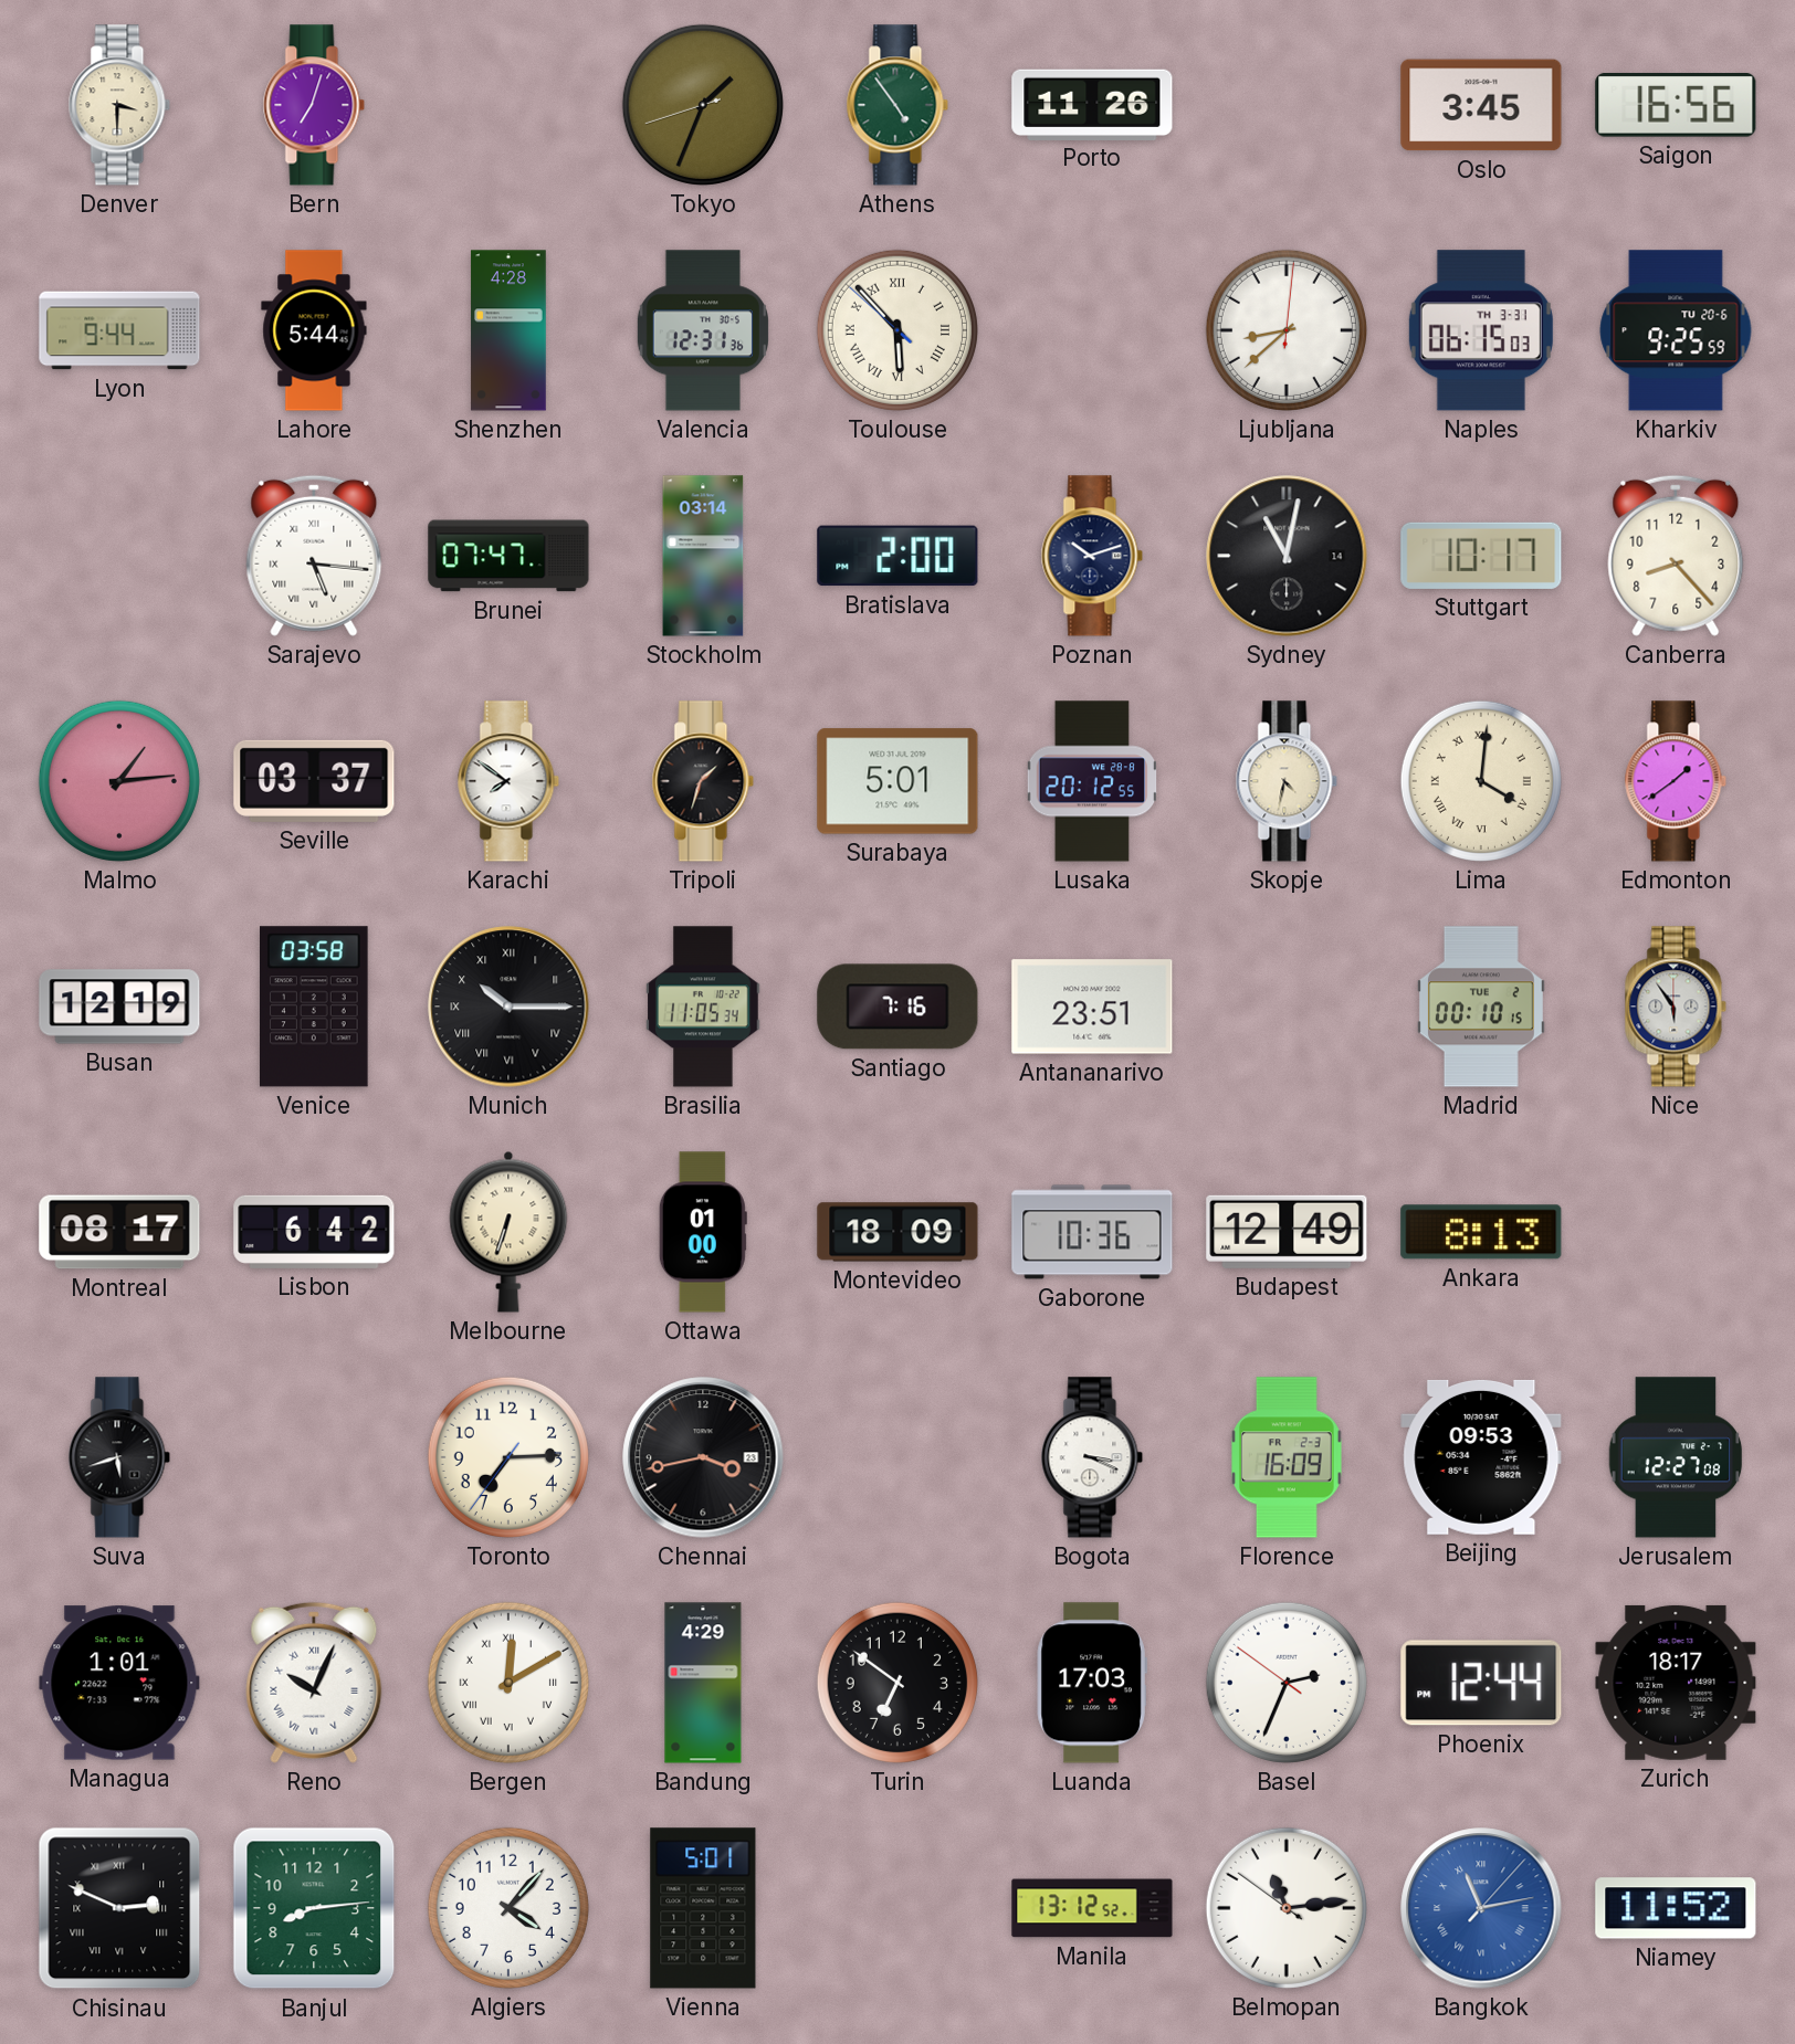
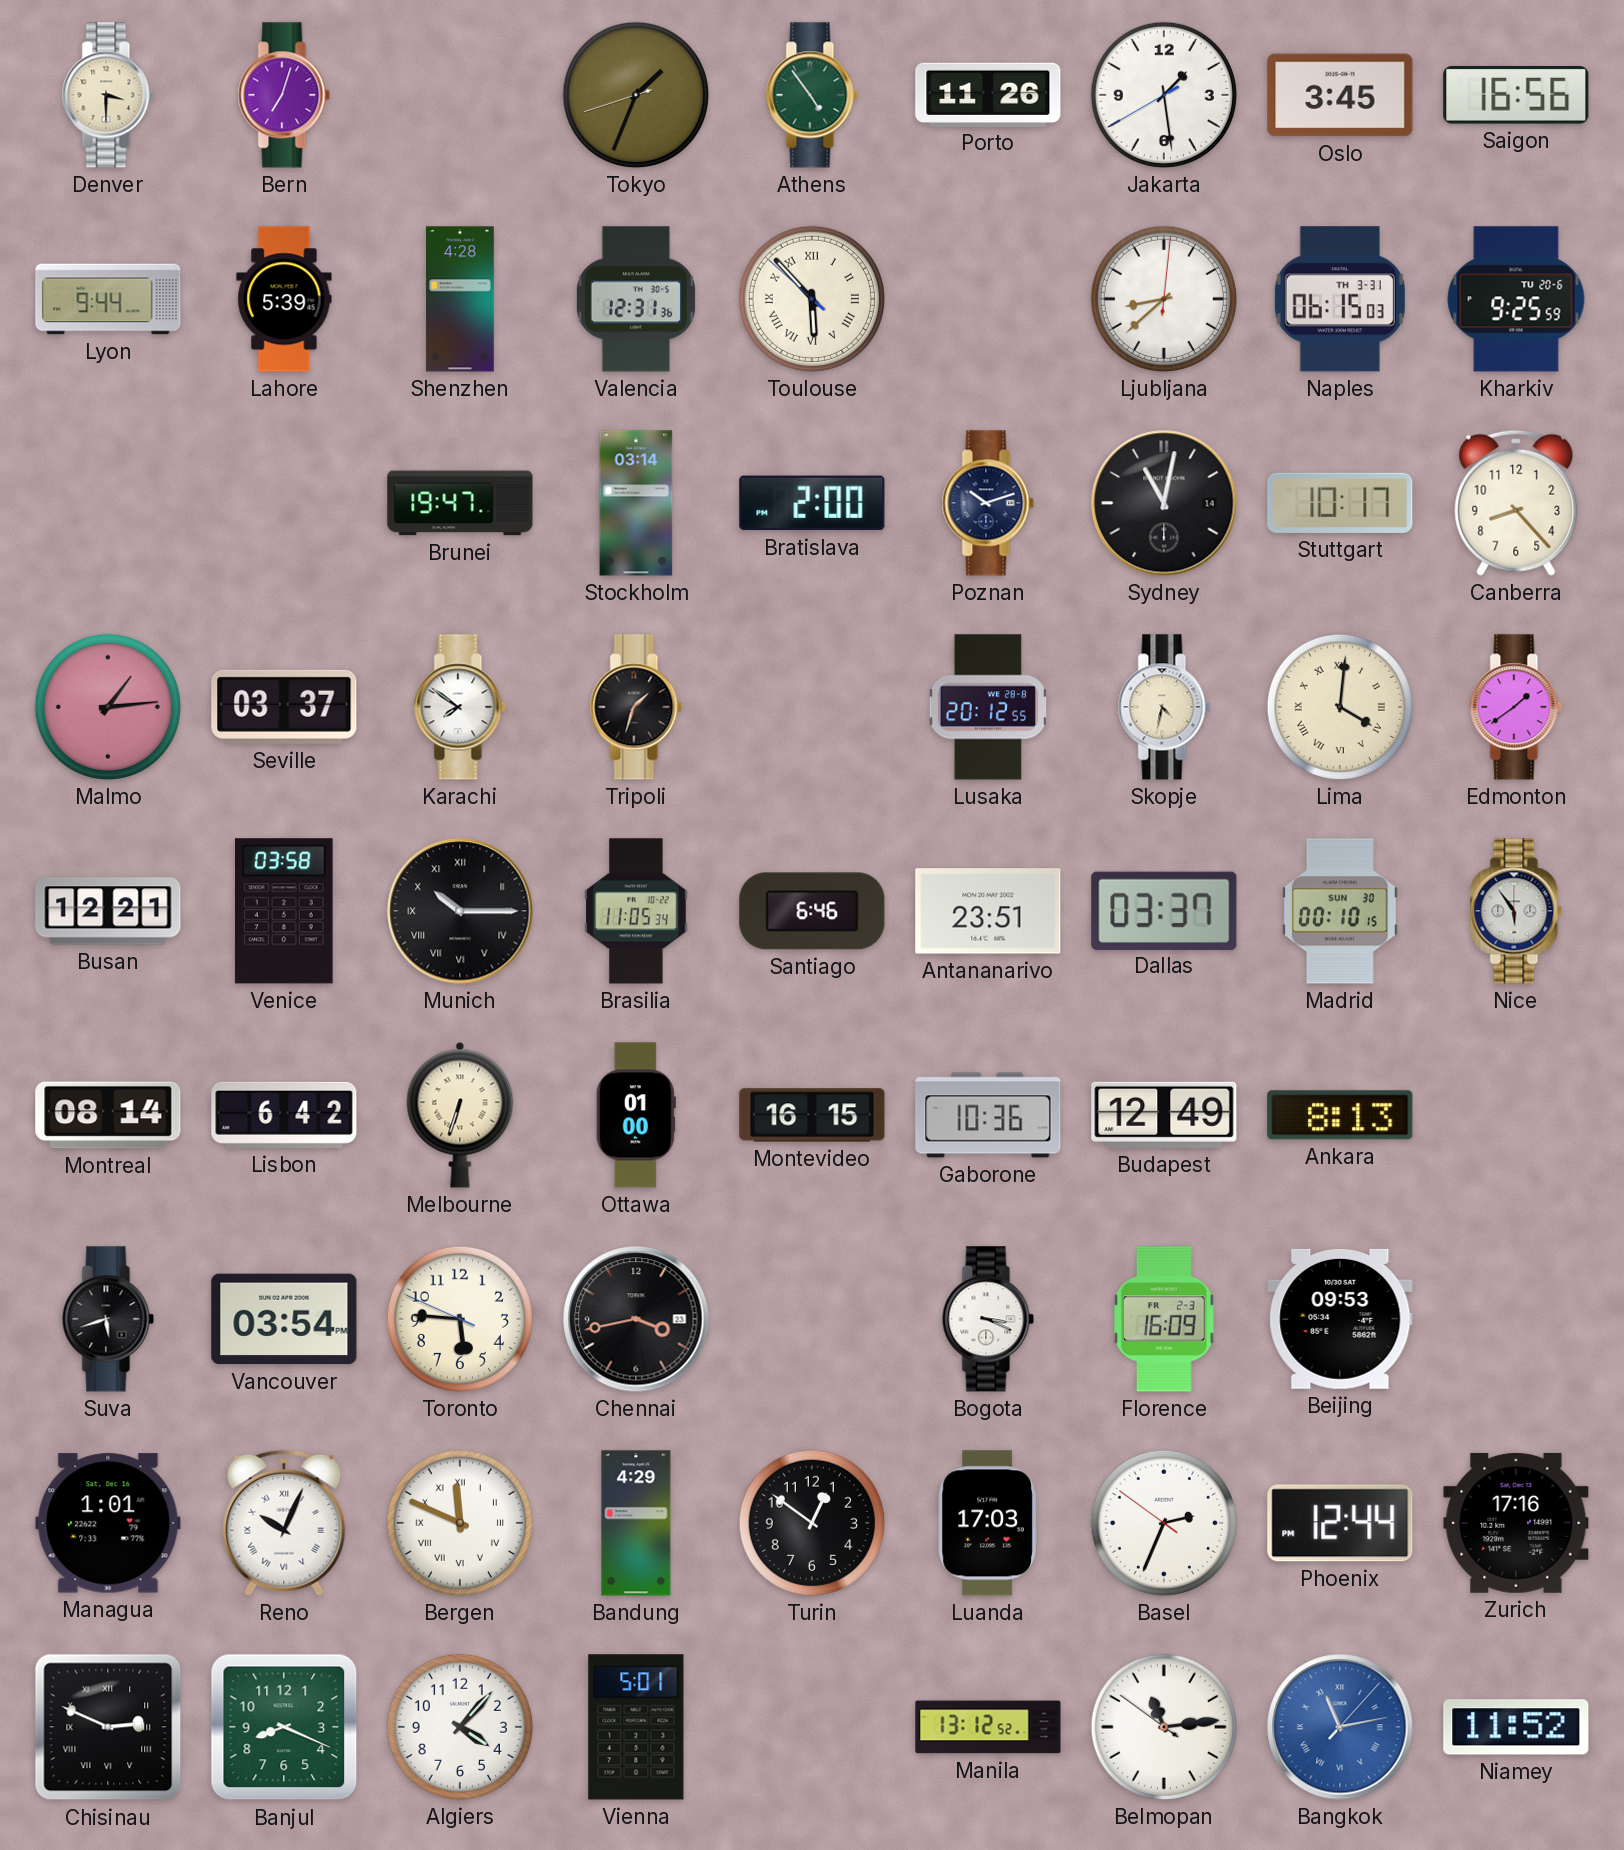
Jakarta: none -> 1:28
Lahore: 5:44 -> 5:39
Sarajevo: 5:16 -> none
Brunei: 07:47 -> 19:47
Surabaya: 5:01 -> none
Busan: 12:19 -> 12:21
Santiago: 7:16 -> 6:46
Dallas: none -> 03:37
Madrid date: TUE 2 -> SUN 30
Montreal: 08:17 -> 08:14
Montevideo: 18:09 -> 16:15
Vancouver: none -> 03:54
Toronto: 7:14 -> 5:45
Jerusalem: 12:27 -> none
Bergen: 12:10 -> 11:49
Turin: 6:51 -> 12:51
Zurich: 18:17 -> 17:16
Banjul: 8:14 -> 8:19
